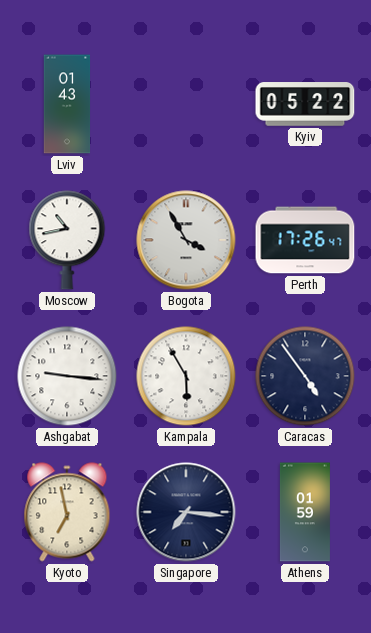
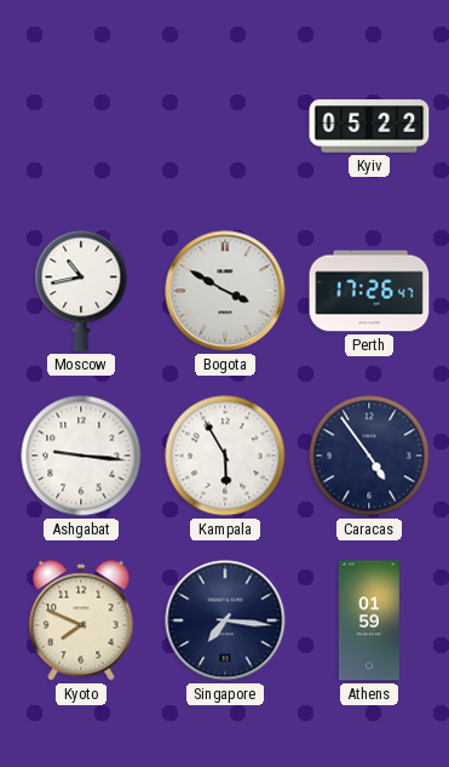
Lviv: 01:43 -> none
Bogota: 3:55 -> 3:50
Kyoto: 6:58 -> 7:49
